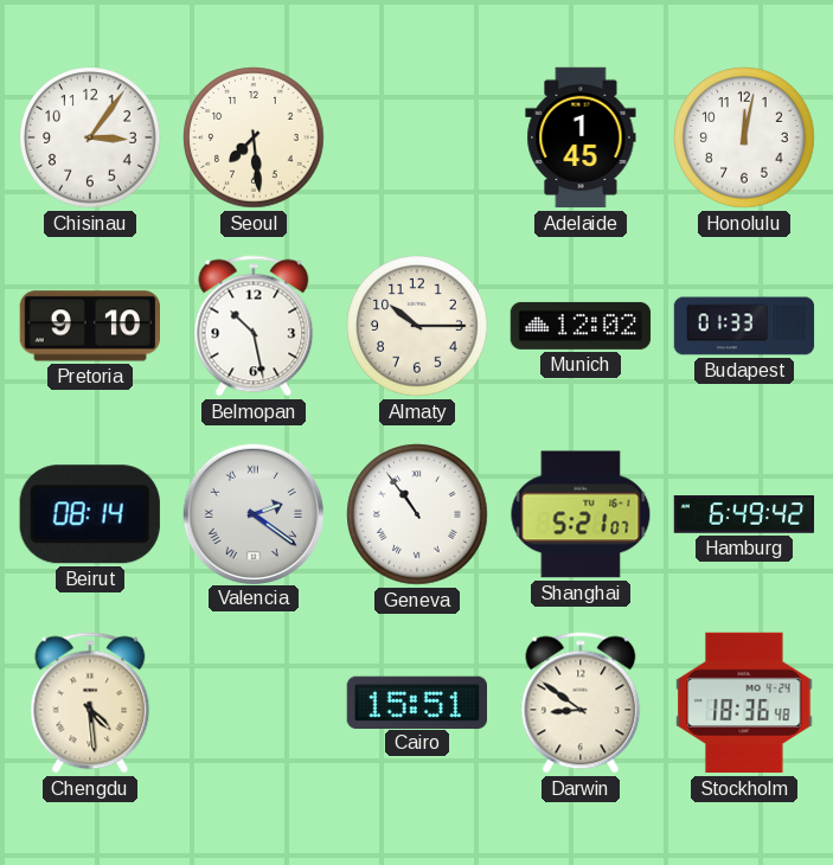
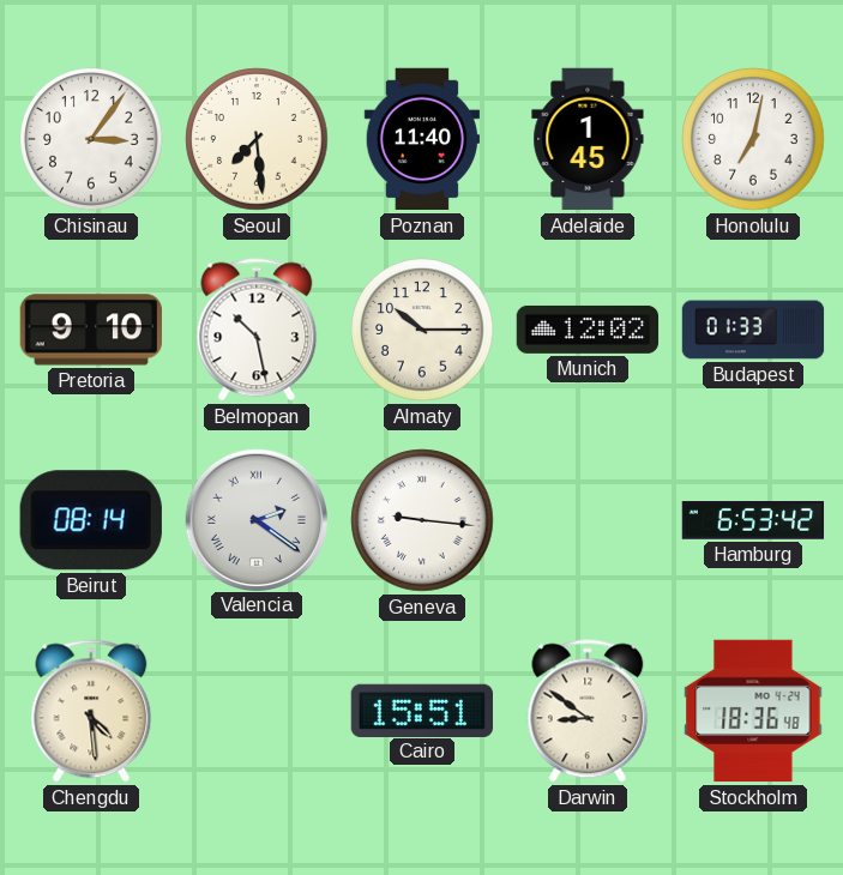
Poznan: none -> 11:40
Honolulu: 12:02 -> 7:02
Geneva: 10:54 -> 9:16
Shanghai: 5:21 -> none
Hamburg: 6:49 -> 6:53
